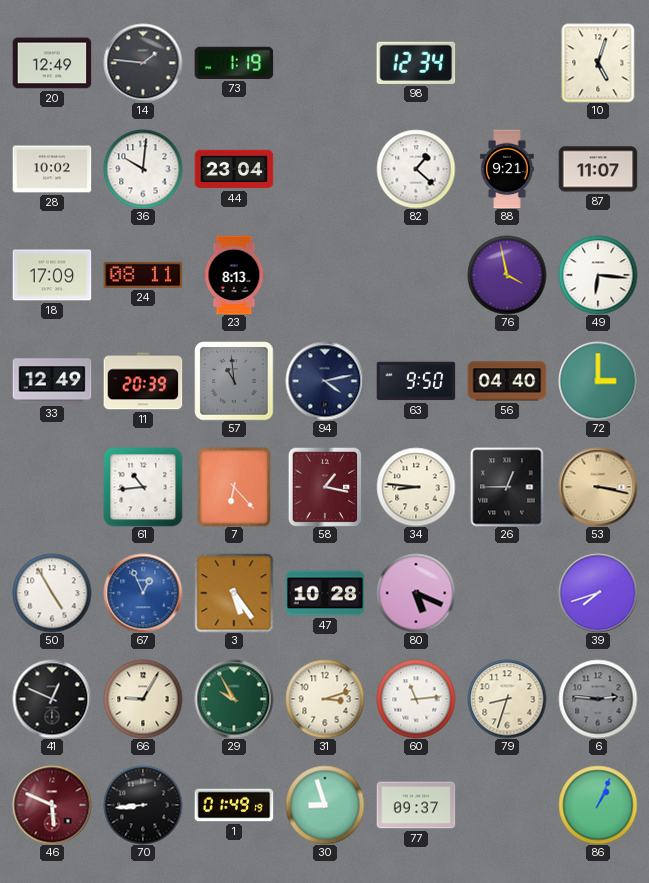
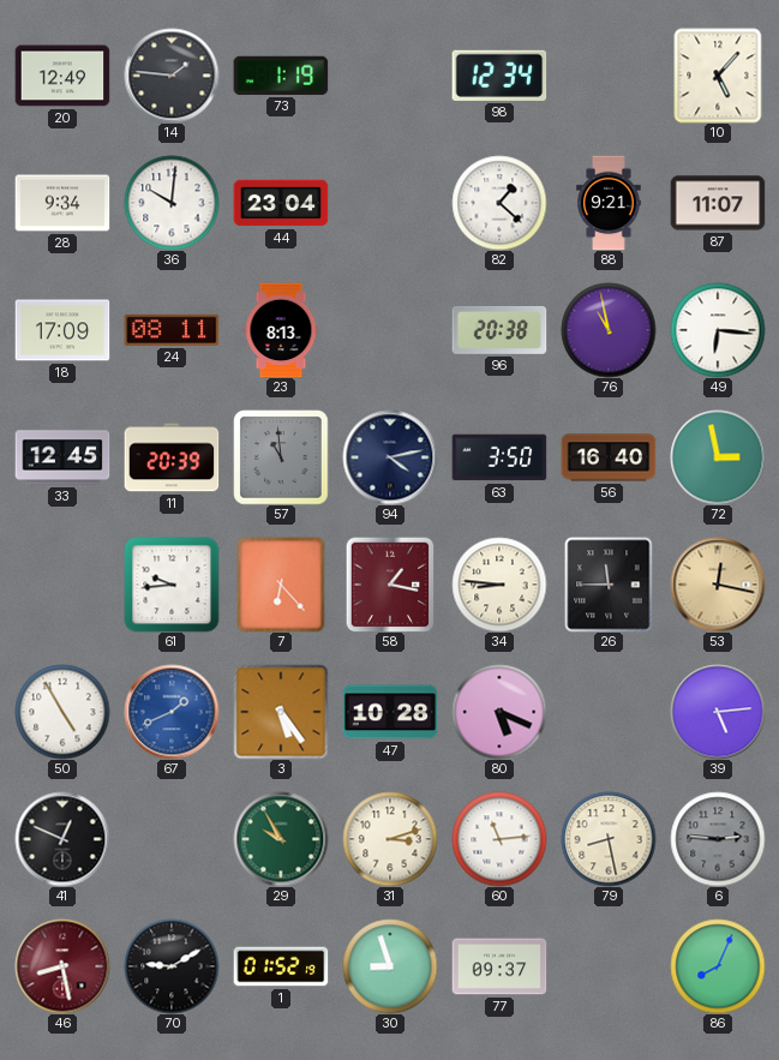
10: 5:03 -> 5:07
28: 10:02 -> 9:34
96: none -> 20:38
76: 3:58 -> 10:58
33: 12:49 -> 12:45
63: 9:50 -> 3:50
56: 04:40 -> 16:40
72: 3:00 -> 2:58
61: 10:44 -> 9:44
26: 12:45 -> 11:45
53: 3:17 -> 12:17
67: 12:56 -> 1:41
39: 7:42 -> 5:14
66: 9:05 -> none
79: 8:33 -> 8:28
46: 5:49 -> 8:28
70: 8:44 -> 9:10
1: 01:49 -> 01:52
86: 1:04 -> 8:04
